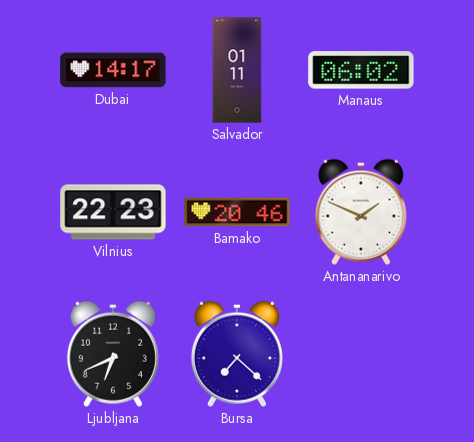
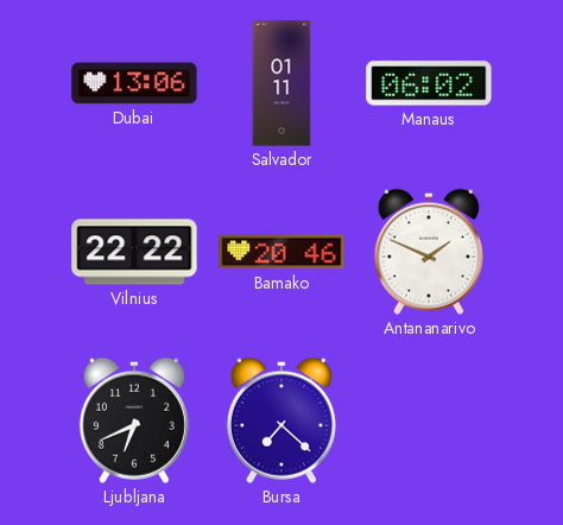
Dubai: 14:17 -> 13:06
Vilnius: 22:23 -> 22:22
